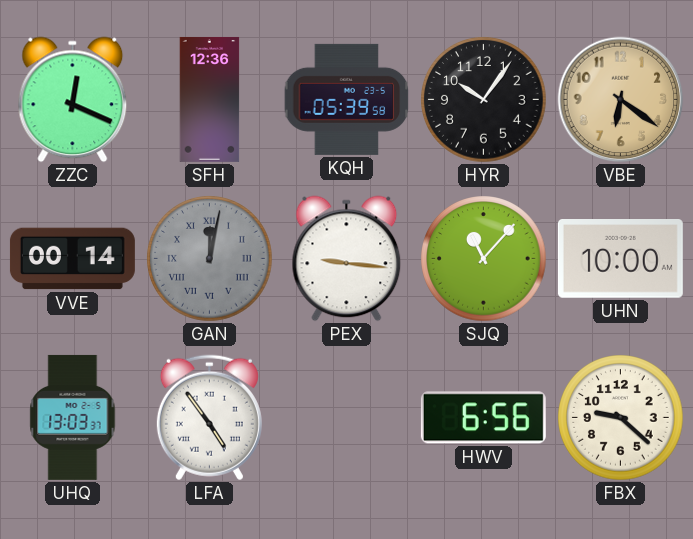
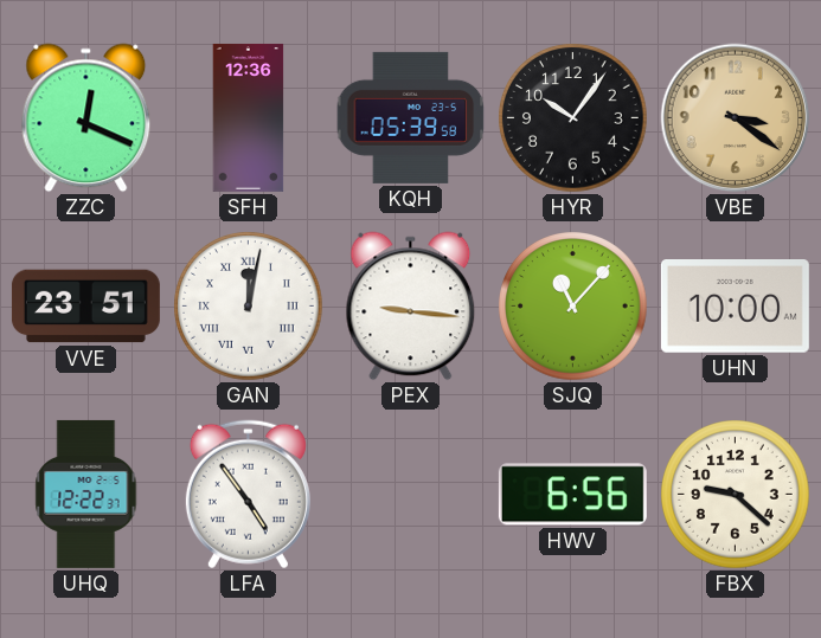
VBE: 6:21 -> 3:21
VVE: 00:14 -> 23:51
GAN dial: grey -> white
UHQ: 13:03 -> 12:22
